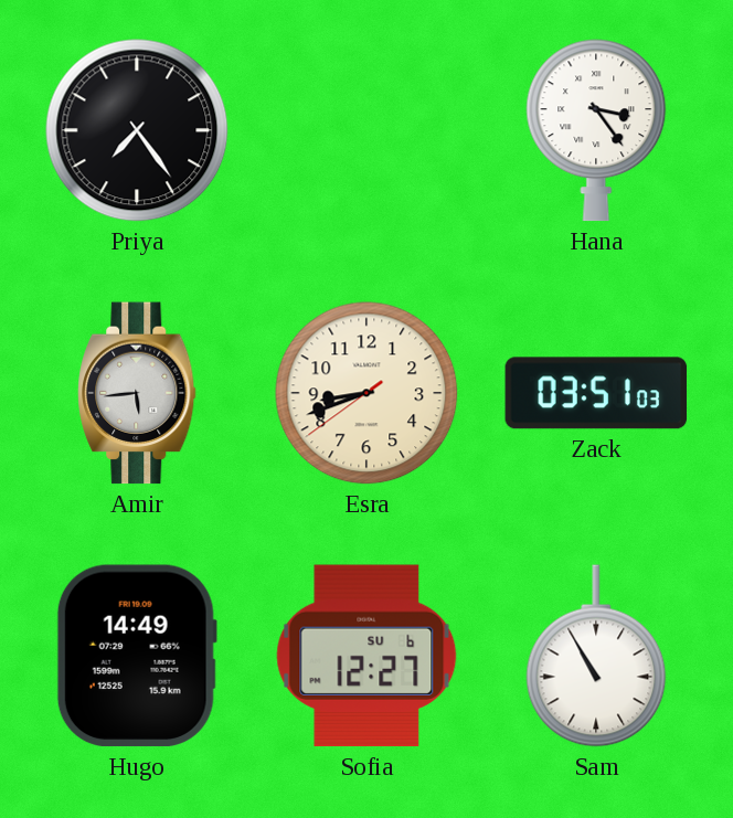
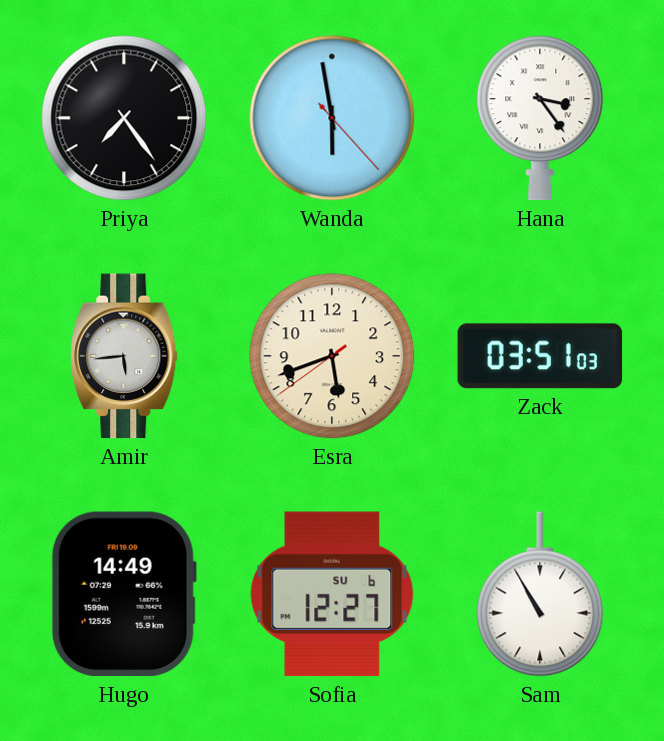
Wanda: none -> 5:58
Esra: 8:41 -> 5:41
